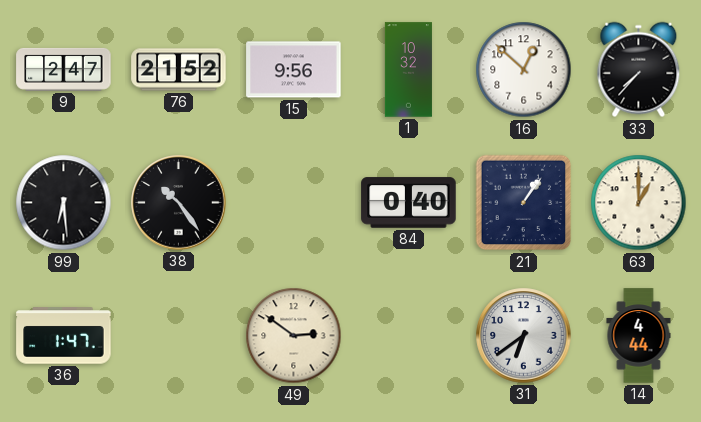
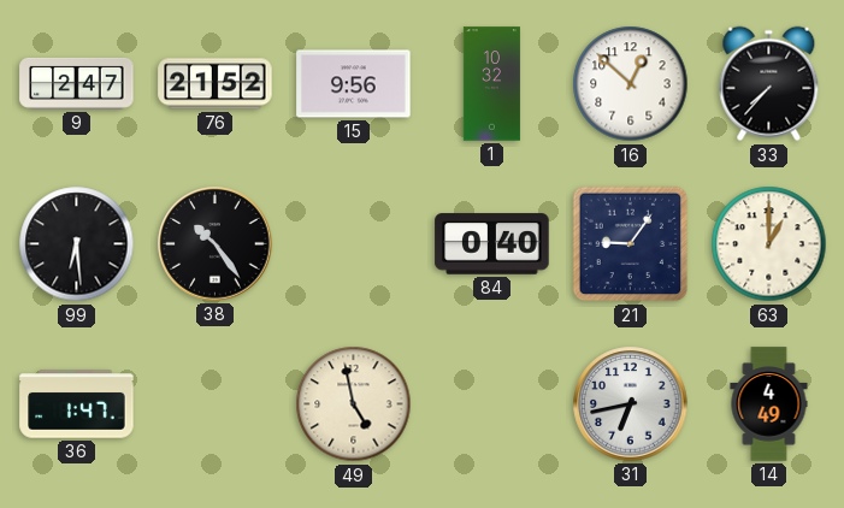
21: 1:06 -> 9:06
49: 2:51 -> 4:58
31: 6:39 -> 6:43
14: 4:44 -> 4:49
